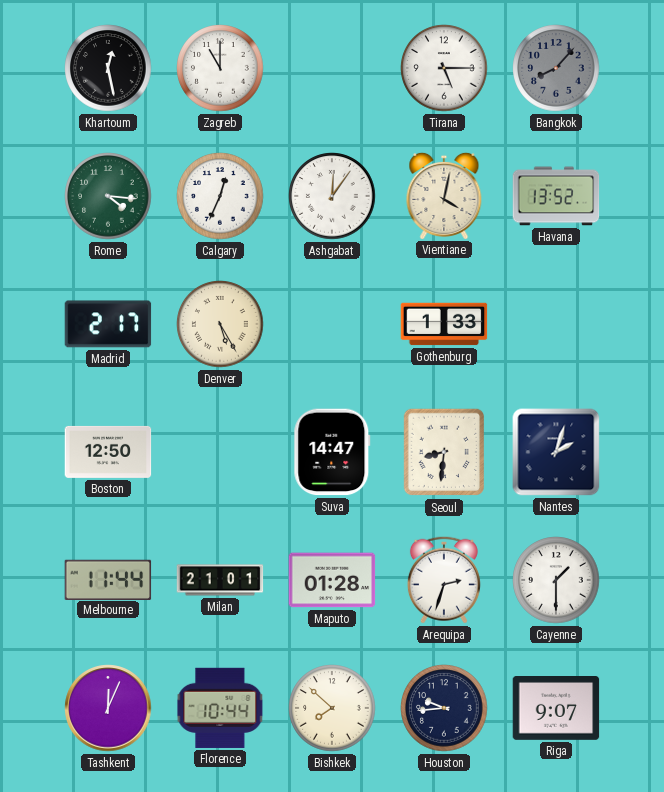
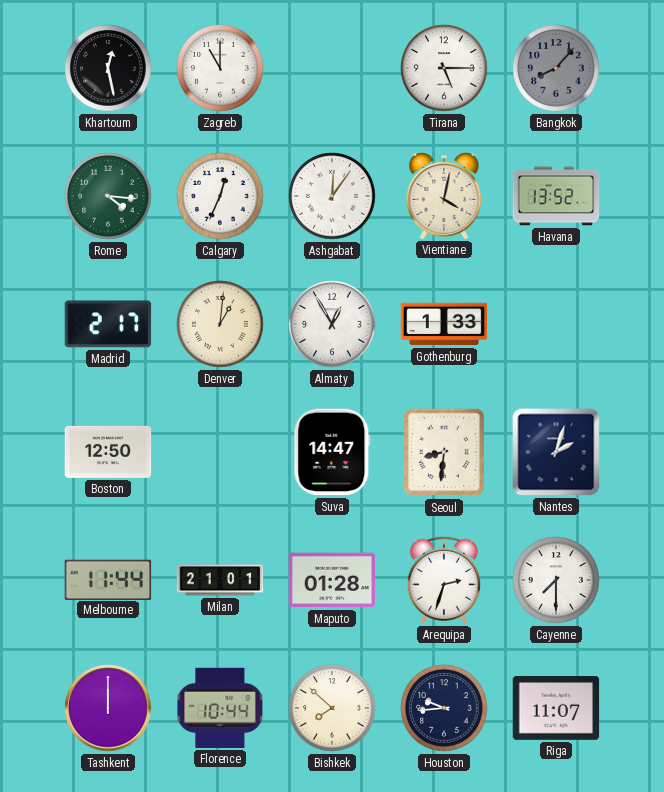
Denver: 5:25 -> 1:01
Almaty: none -> 12:55
Cayenne: 1:30 -> 7:30
Tashkent: 12:04 -> 12:00
Riga: 9:07 -> 11:07
